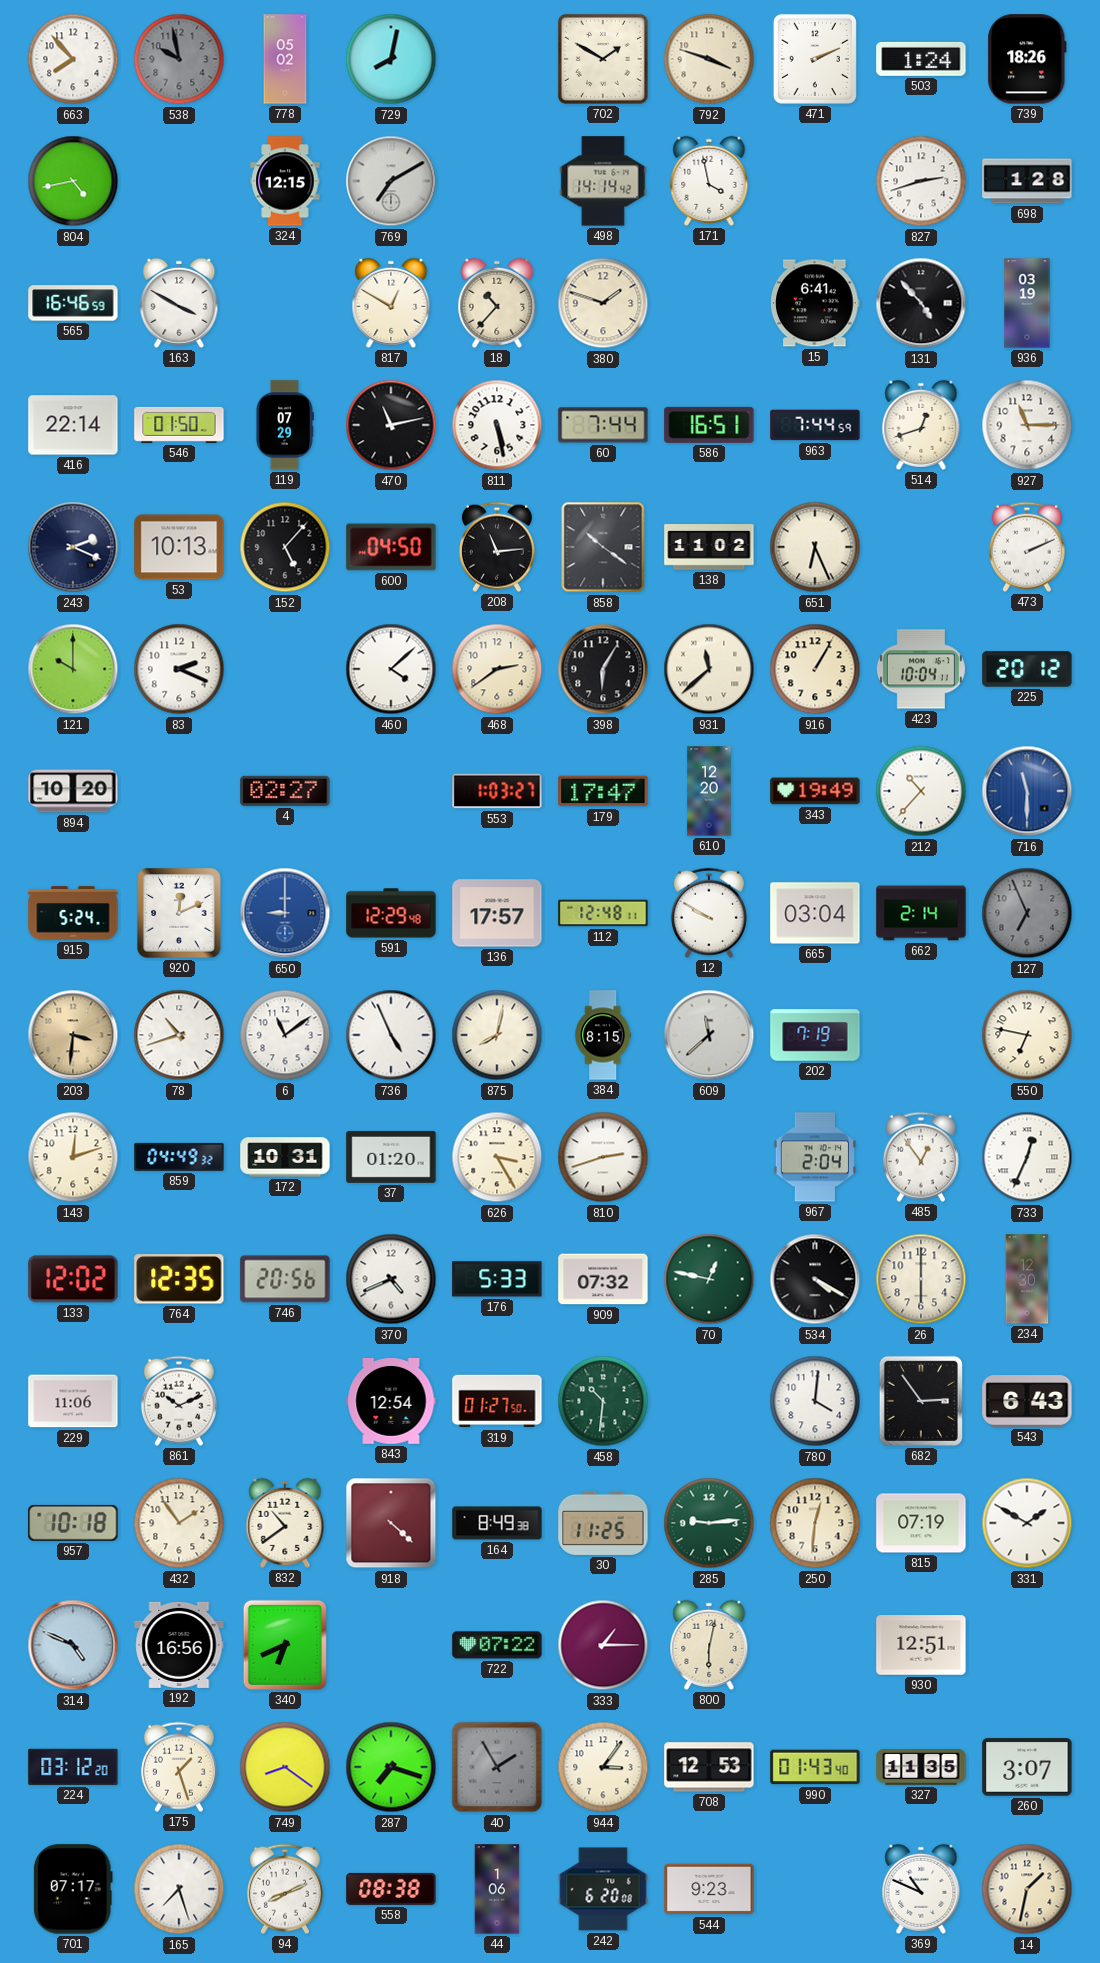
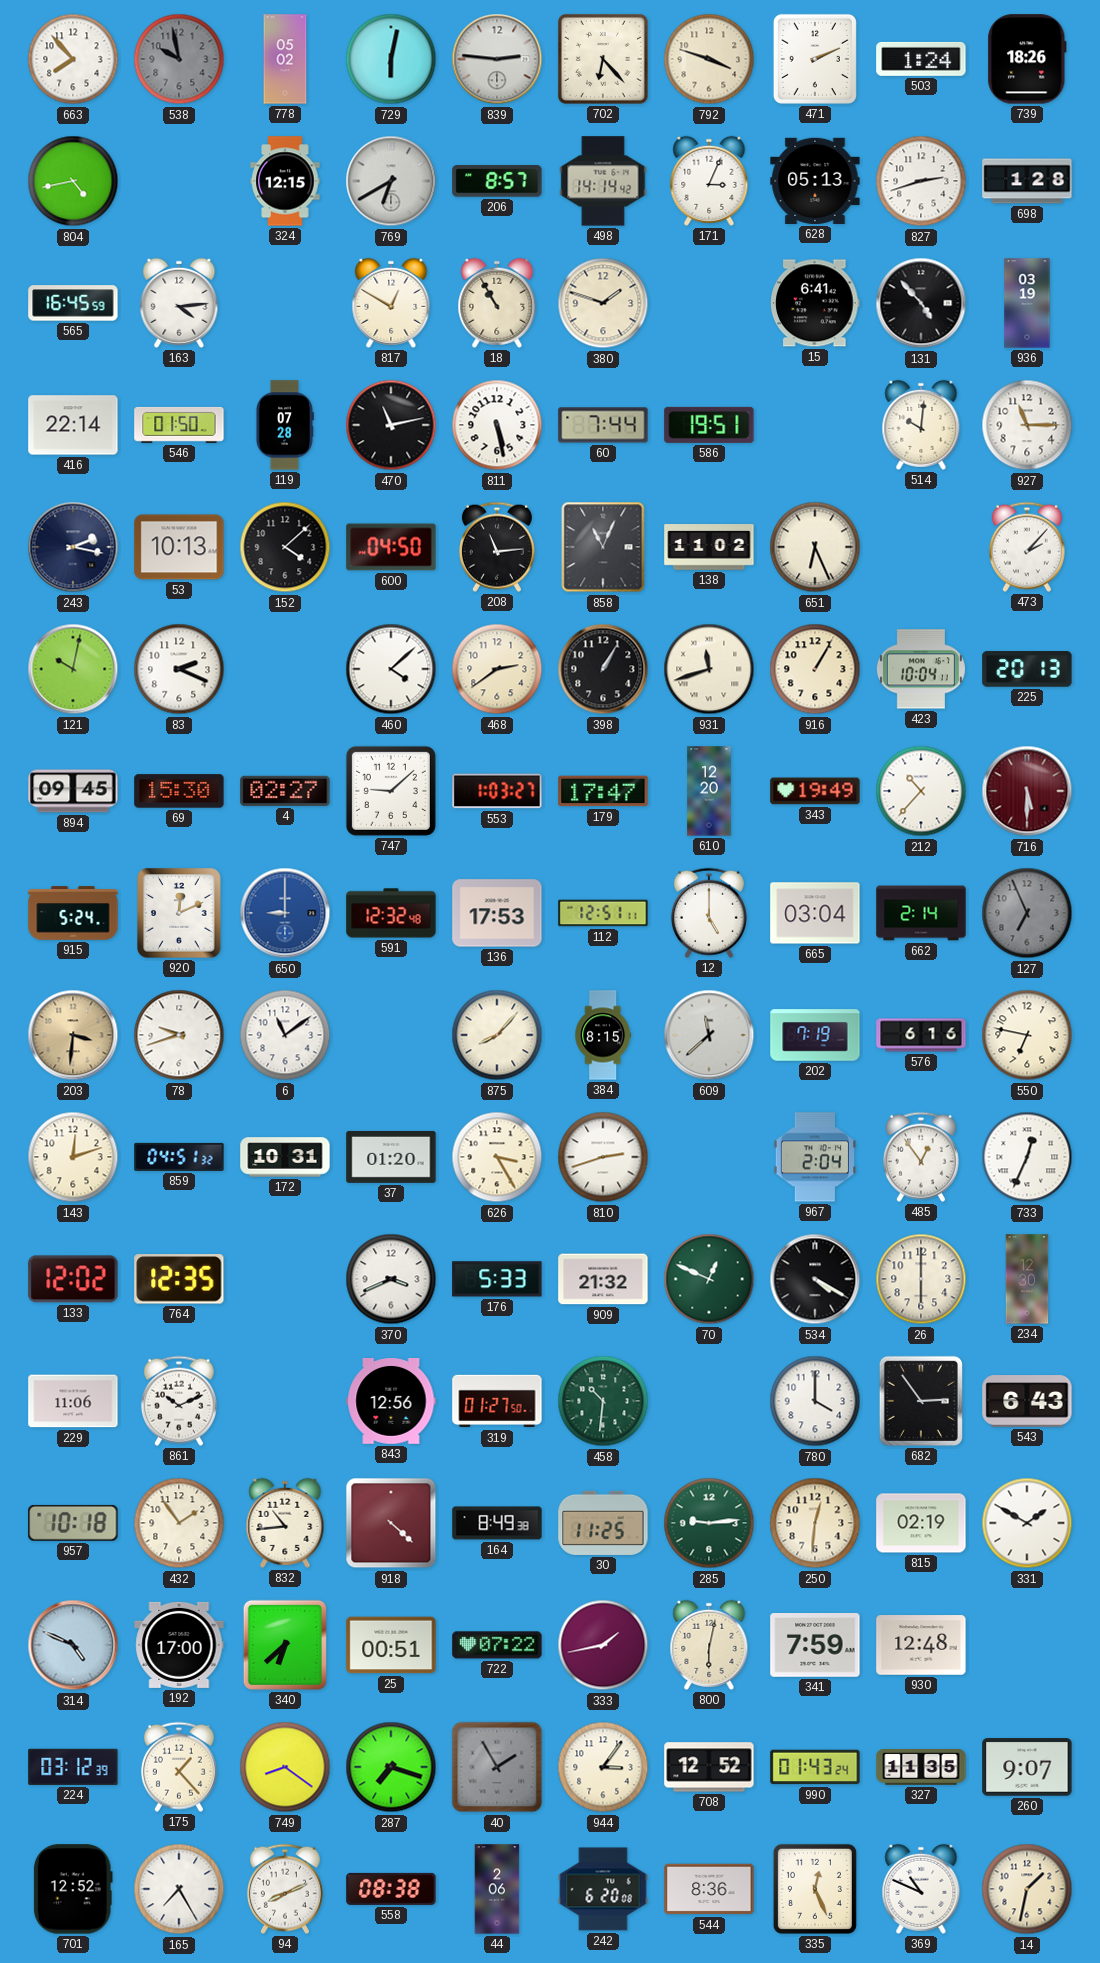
729: 8:02 -> 6:02
839: none -> 2:46
702: 1:50 -> 6:23
769: 7:10 -> 6:40
206: none -> 8:57
171: 3:58 -> 3:04
628: none -> 05:13
565: 16:46 -> 16:45
163: 3:50 -> 4:14
18: 10:37 -> 10:55
119: 07:29 -> 07:28
586: 16:51 -> 19:51
963: 7:44 -> none
514: 12:42 -> 10:01
243: 2:19 -> 2:17
152: 5:07 -> 4:08
858: 10:21 -> 11:04
473: 2:11 -> 2:07
121: 10:00 -> 10:02
398: 6:05 -> 1:05
931: 11:38 -> 11:42
225: 20:12 -> 20:13
894: 10:20 -> 09:45
69: none -> 15:30
747: none -> 9:08
716: 11:30 -> 5:30
716 dial: blue -> burgundy
591: 12:29 -> 12:32
136: 17:57 -> 17:53
112: 12:48 -> 12:51
12: 9:50 -> 5:00
78: 10:42 -> 9:42
736: 4:56 -> none
875: 8:02 -> 8:07
576: none -> 6:16
859: 04:49 -> 04:51
746: 20:56 -> none
370: 4:41 -> 3:41
909: 07:32 -> 21:32
70: 12:47 -> 12:49
843: 12:54 -> 12:56
780: 4:01 -> 4:00
832: 10:39 -> 10:44
815: 07:19 -> 02:19
192: 16:56 -> 17:00
340: 6:41 -> 6:38
25: none -> 00:51
333: 1:15 -> 1:43
341: none -> 7:59
930: 12:51 -> 12:48
224: 03:12:20 -> 03:12:39
175: 1:27 -> 1:23
708: 12:53 -> 12:52
990: 01:43:40 -> 01:43:24
260: 3:07 -> 9:07
701: 07:17 -> 12:52
165: 7:27 -> 7:25
44: 1:06 -> 2:06
544: 9:23 -> 8:36
335: none -> 12:26
